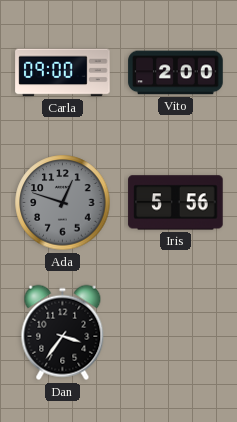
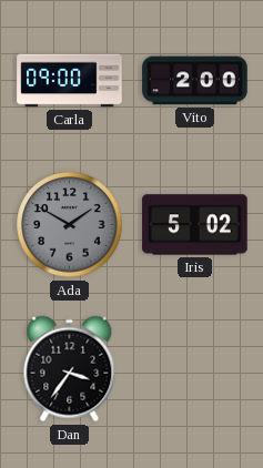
Ada: 12:48 -> 1:50
Iris: 5:56 -> 5:02
